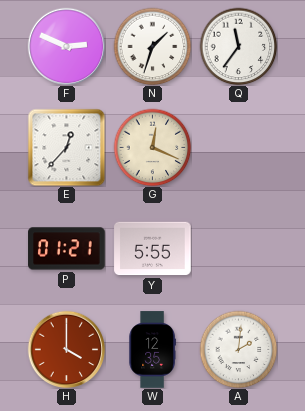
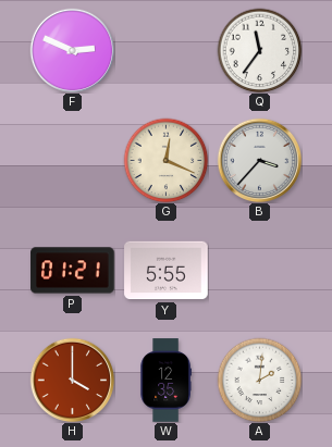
N: 1:33 -> none
E: 12:37 -> none
B: none -> 3:37
